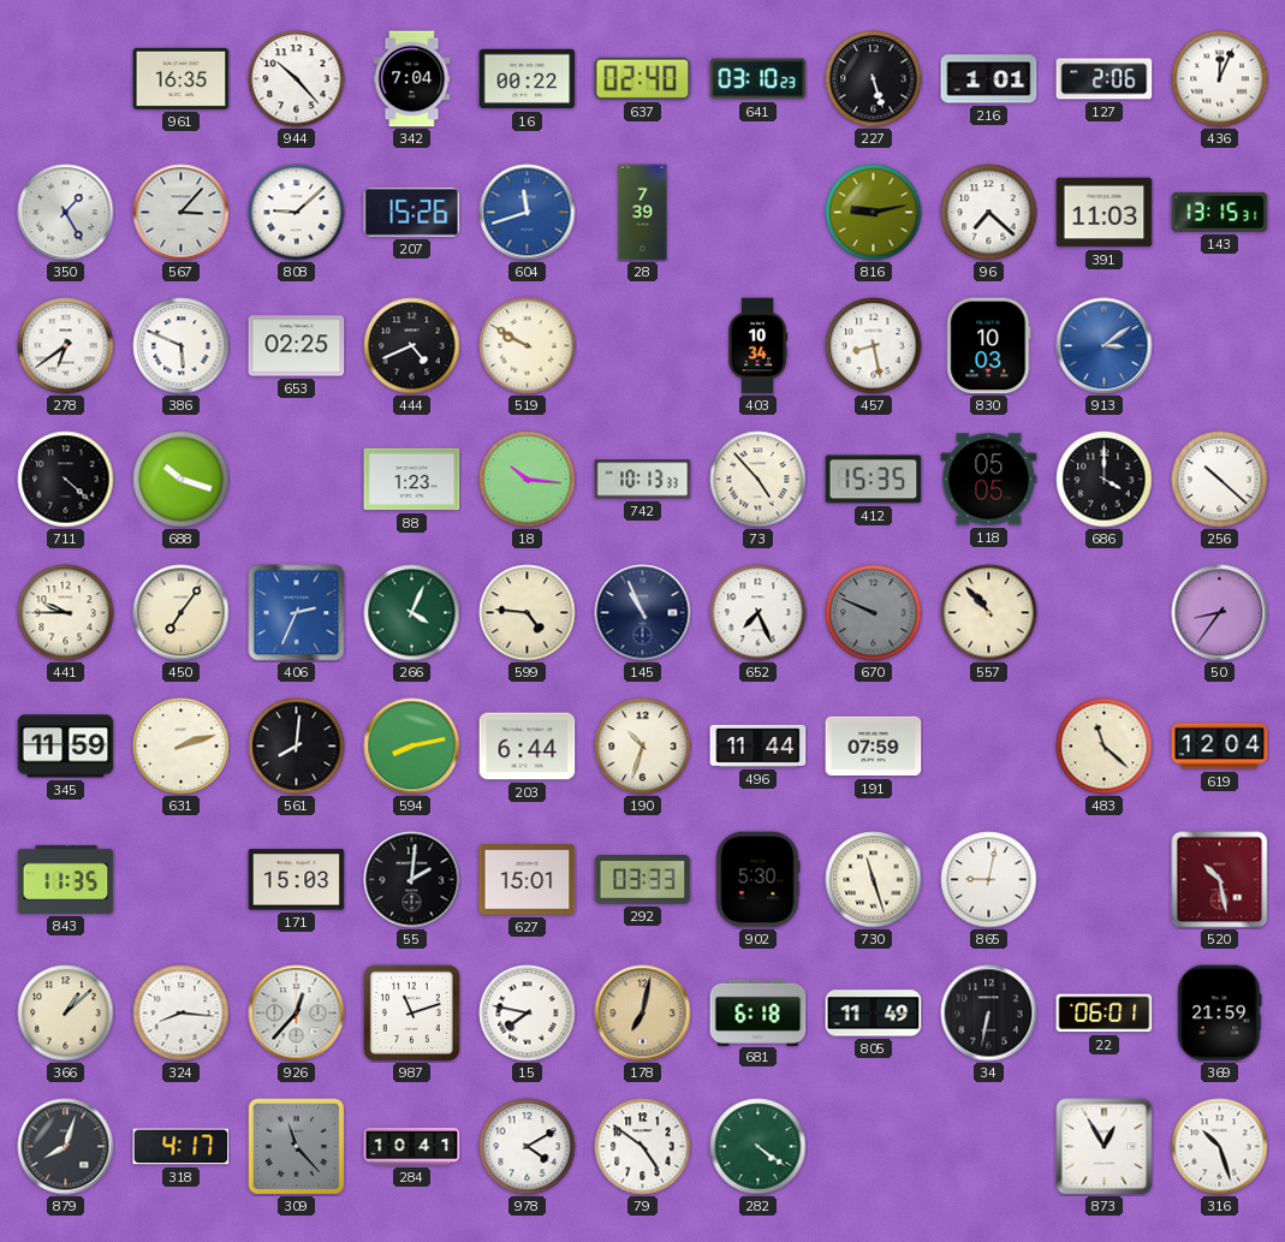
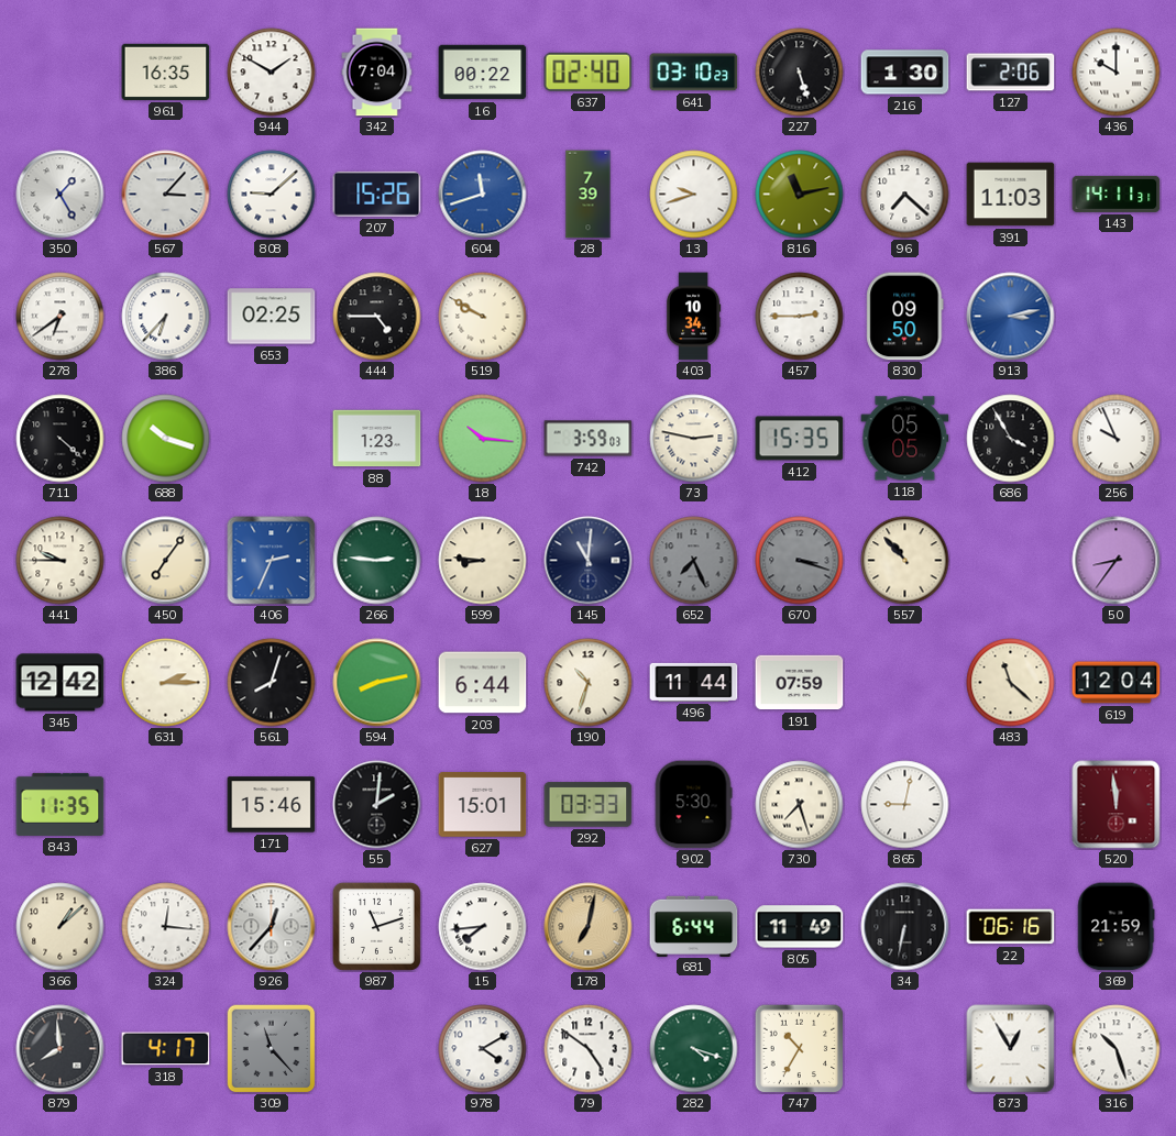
944: 10:23 -> 1:50
216: 1:01 -> 1:30
436: 12:04 -> 10:00
13: none -> 9:42
816: 9:13 -> 11:13
143: 13:15 -> 14:11
386: 5:49 -> 6:37
444: 4:41 -> 4:45
457: 8:28 -> 2:45
830: 10:03 -> 09:50
913: 3:09 -> 3:13
742: 10:13 -> 3:59
73: 4:53 -> 2:47
686: 4:00 -> 3:55
256: 10:22 -> 9:56
266: 4:04 -> 2:46
599: 4:46 -> 8:46
145: 10:56 -> 11:01
652 dial: white -> grey
670: 9:49 -> 3:18
345: 11:59 -> 12:42
631: 2:12 -> 2:15
561: 8:01 -> 8:03
171: 15:03 -> 15:46
730: 11:27 -> 7:27
520: 10:28 -> 11:59
324: 8:16 -> 12:16
15: 7:47 -> 7:44
681: 6:18 -> 6:44
22: 06:01 -> 06:16
879: 8:03 -> 7:59
284: 10:41 -> none
282: 4:21 -> 4:18
747: none -> 10:35
